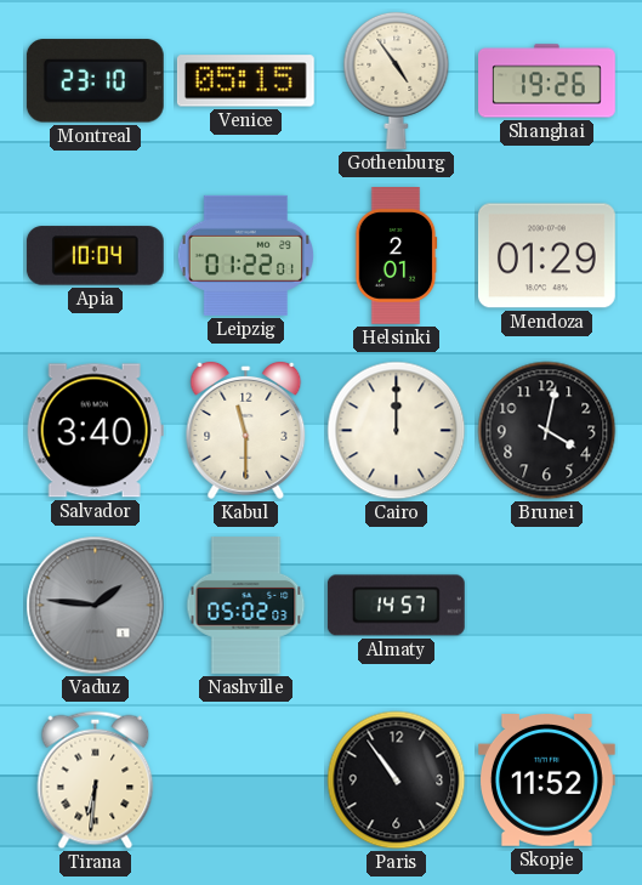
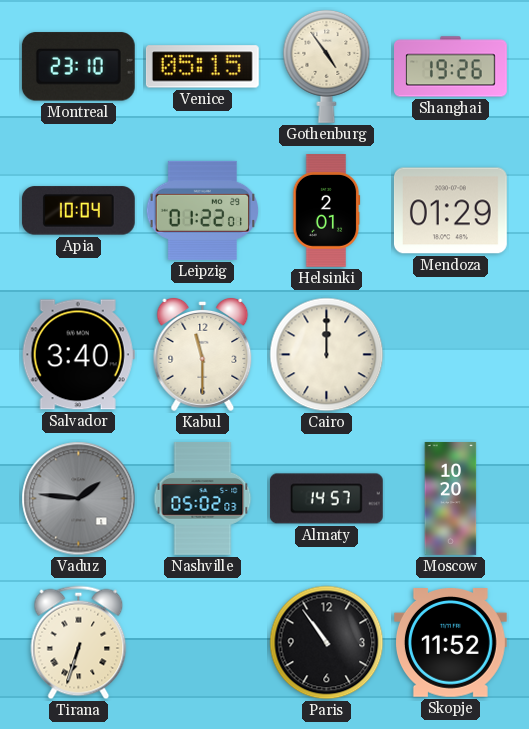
Brunei: 4:02 -> none
Moscow: none -> 10:20
Tirana: 6:31 -> 6:33
